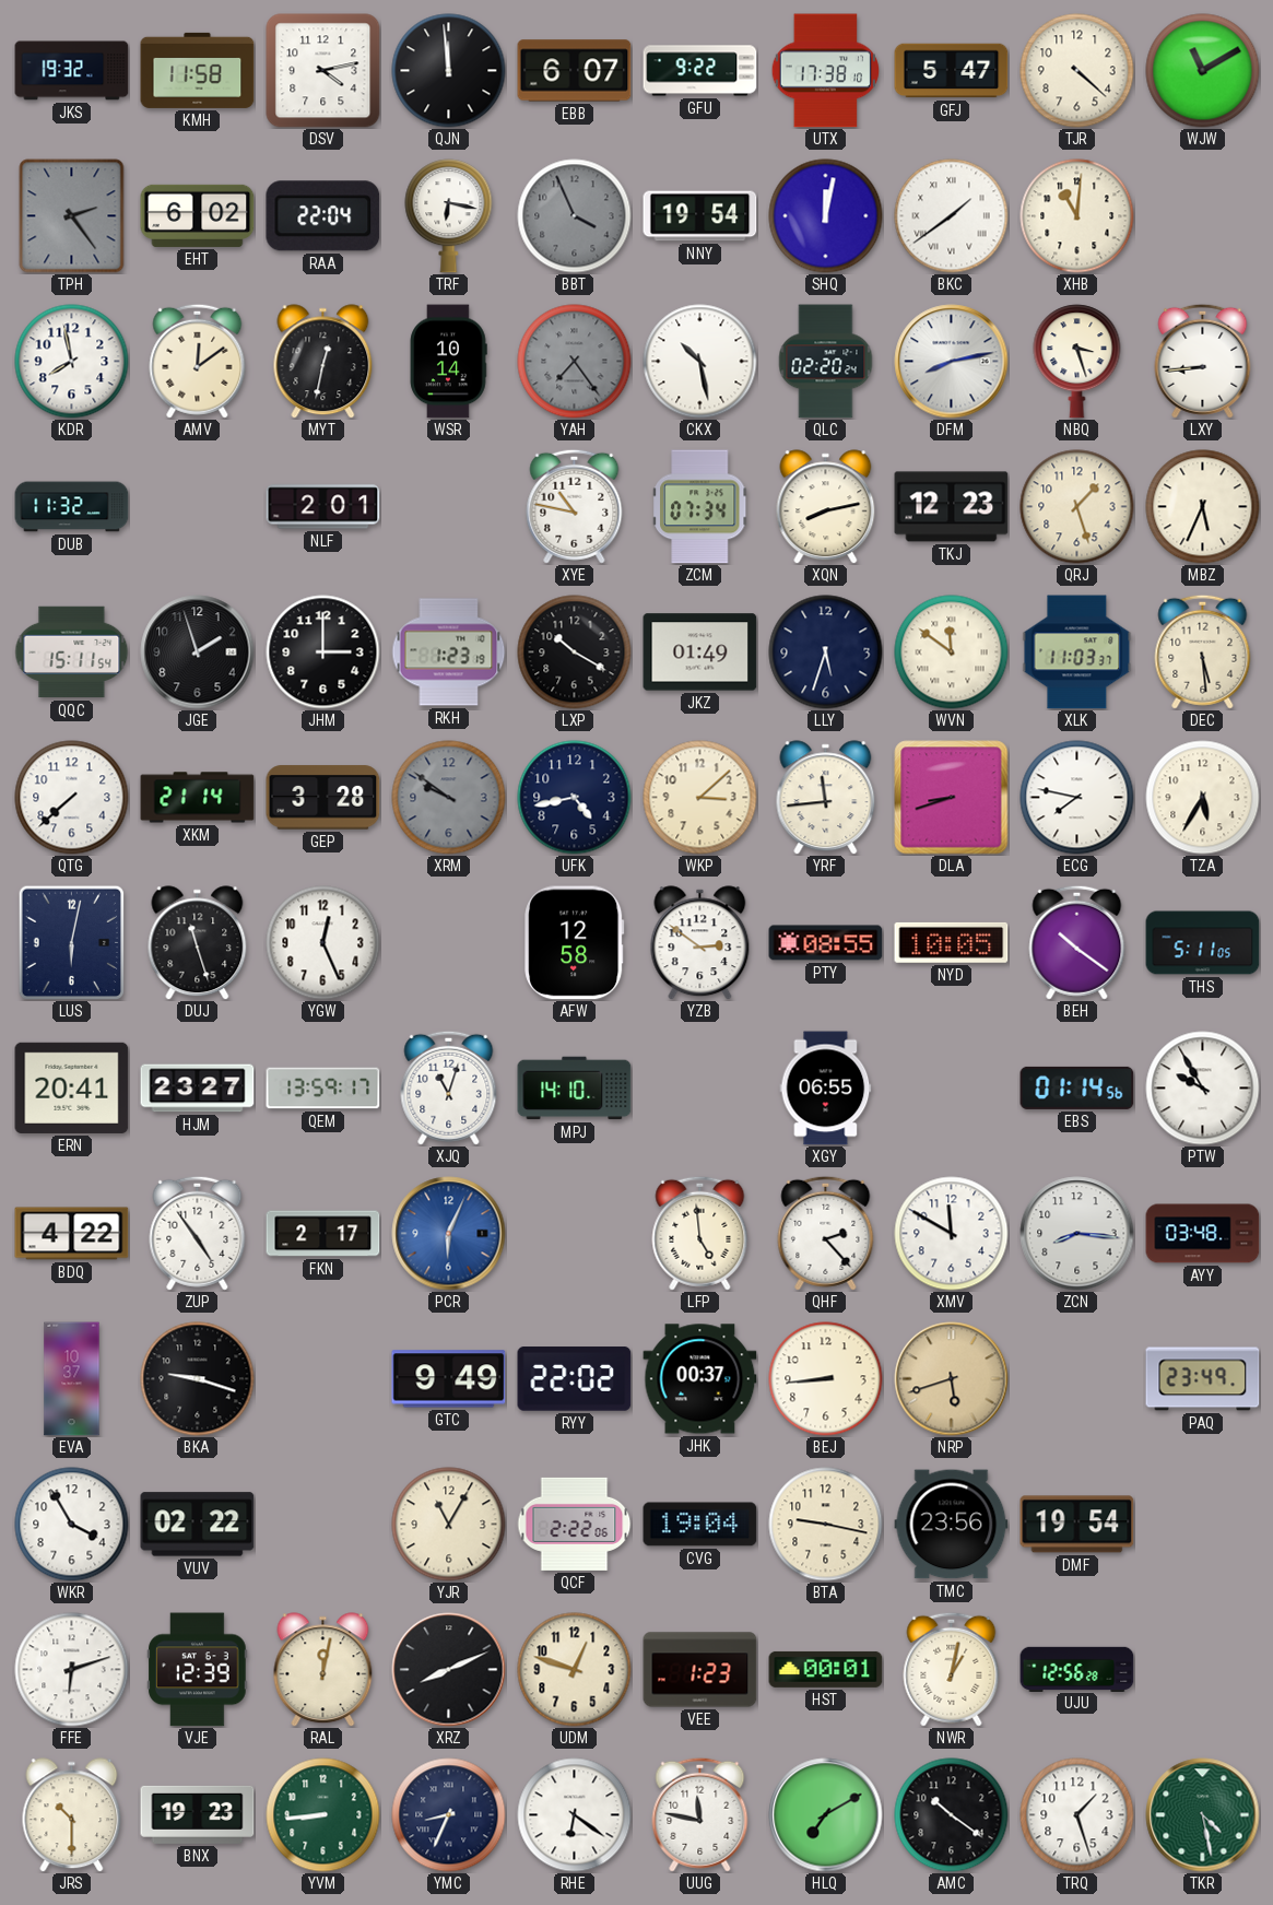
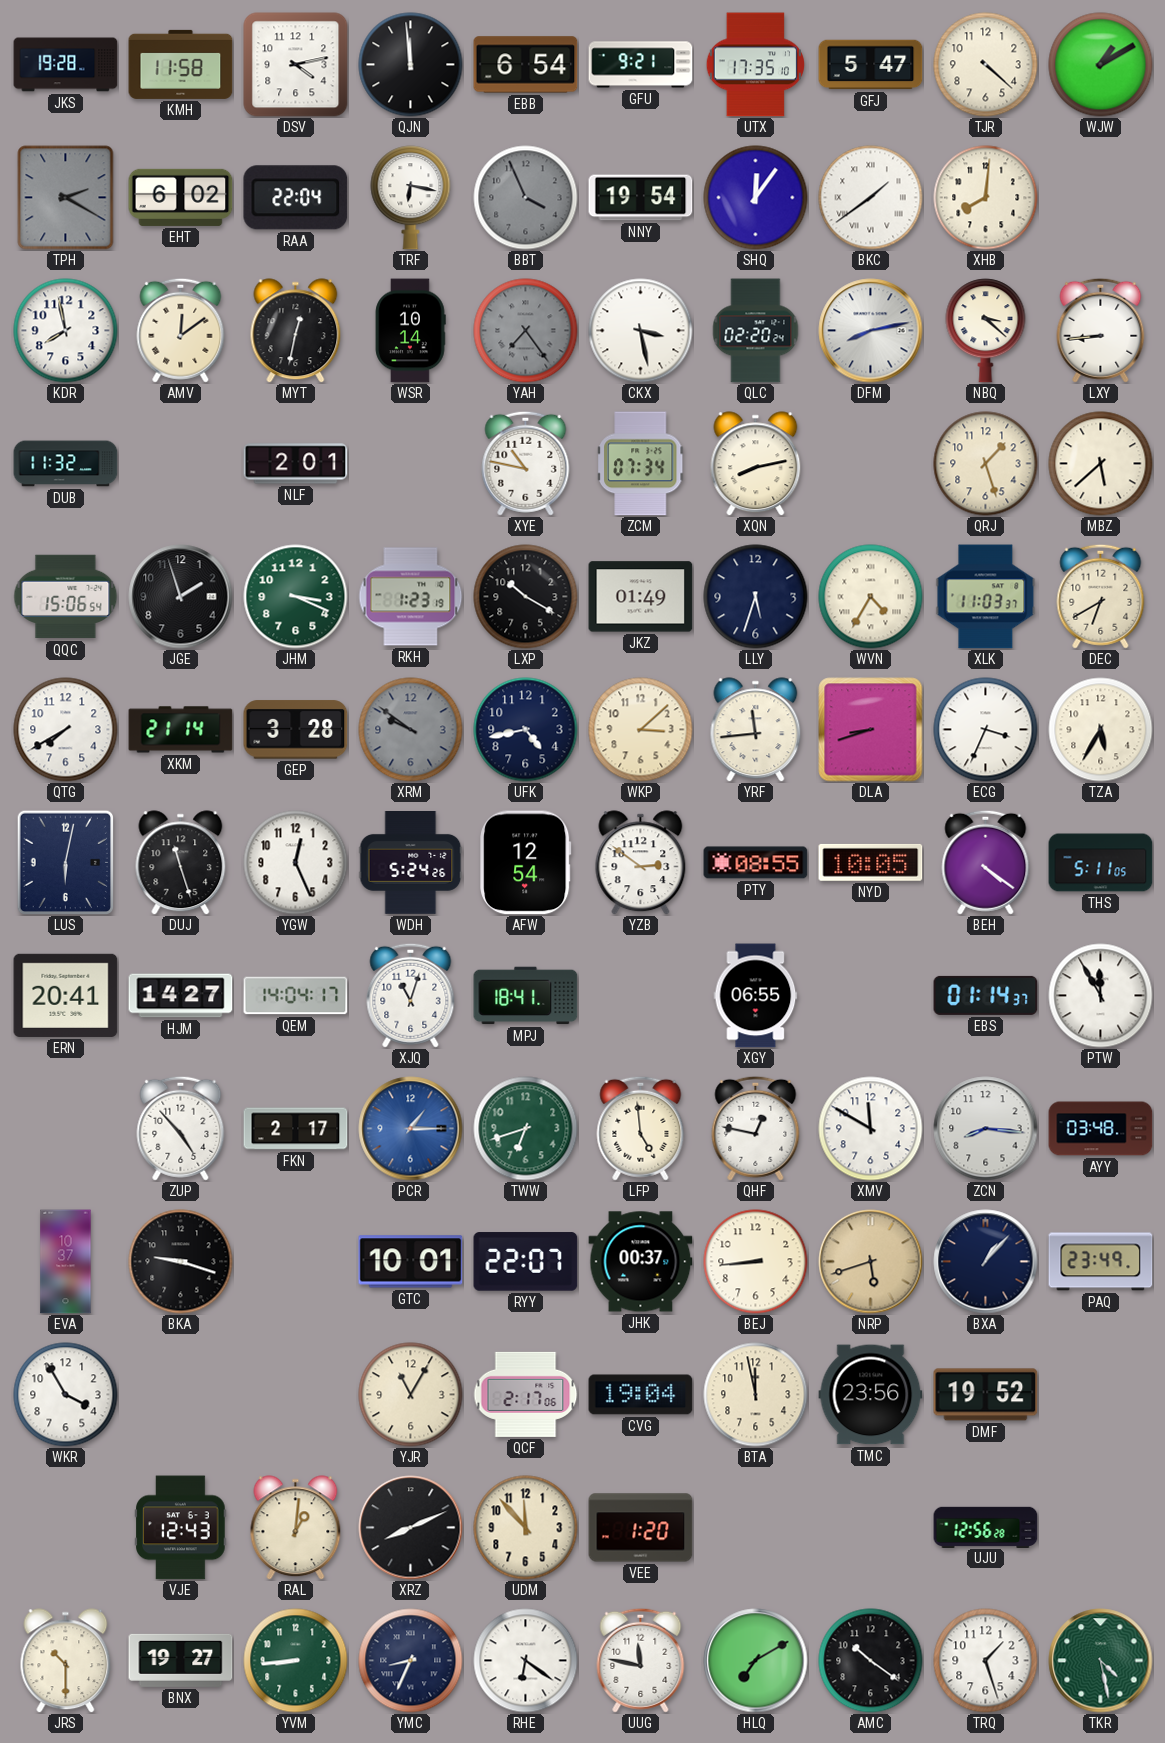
JKS: 19:32 -> 19:28
EBB: 6:07 -> 6:54
GFU: 9:22 -> 9:21
UTX: 17:38 -> 17:35
WJW: 11:10 -> 1:10
TPH: 2:24 -> 2:20
SHQ: 12:02 -> 12:06
XHB: 11:01 -> 8:01
CKX: 10:28 -> 3:28
NBQ: 3:27 -> 3:22
TKJ: 12:23 -> none
MBZ: 5:34 -> 5:38
QQC: 15:11 -> 15:06
JHM: 3:00 -> 3:19
JHM dial: black -> green
WVN: 11:51 -> 4:35
DEC: 5:29 -> 6:40
QTG: 7:38 -> 7:40
ECG: 7:47 -> 3:34
WDH: none -> 5:24
AFW: 12:58 -> 12:54
BEH: 10:21 -> 4:21
HJM: 23:27 -> 14:27
QEM: 13:59 -> 14:04
MPJ: 14:10 -> 18:41
EBS: 01:14:56 -> 01:14:37
PTW: 9:55 -> 11:55
BDQ: 4:22 -> none
ZUP: 4:54 -> 4:53
PCR: 6:04 -> 1:15
TWW: none -> 6:42
QHF: 2:23 -> 12:47
GTC: 9:49 -> 10:01
RYY: 22:02 -> 22:07
BXA: none -> 1:07
VUV: 02:22 -> none
QCF: 2:22 -> 2:17
BTA: 9:17 -> 11:58
DMF: 19:54 -> 19:52
FFE: 6:12 -> none
VJE: 12:39 -> 12:43
RAL: 12:02 -> 1:01
UDM: 12:48 -> 11:53
VEE: 1:23 -> 1:20
HST: 00:01 -> none
NWR: 1:02 -> none
BNX: 19:23 -> 19:27
